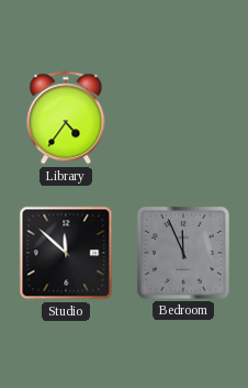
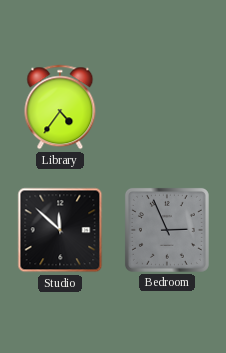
Bedroom: 11:56 -> 2:56
